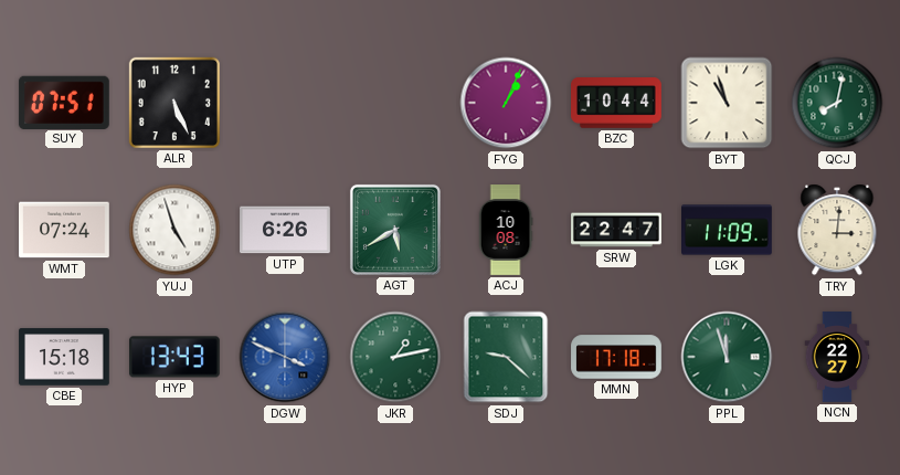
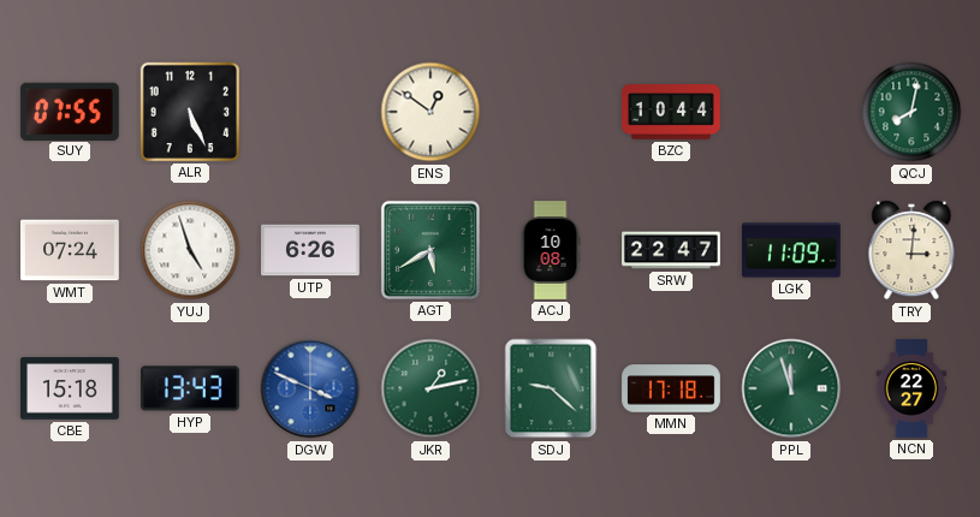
SUY: 07:51 -> 07:55
ENS: none -> 12:51
FYG: 1:04 -> none
BYT: 10:57 -> none
